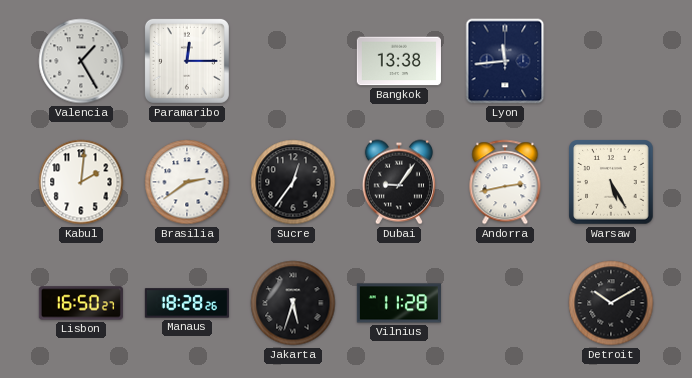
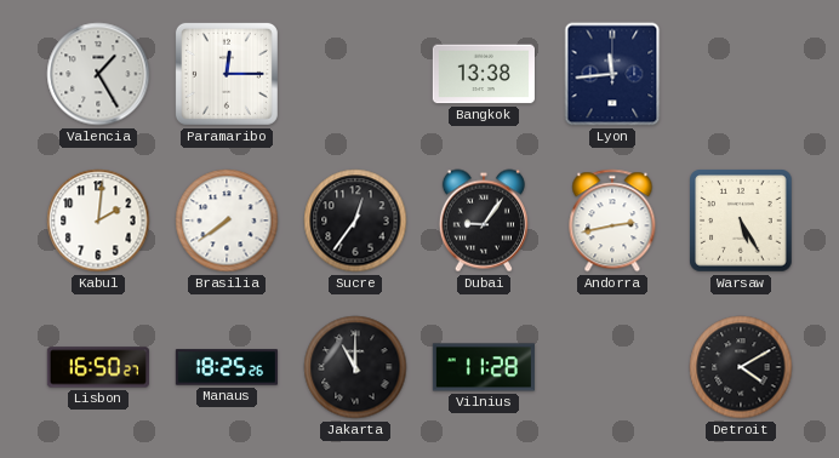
Brasilia: 2:39 -> 7:39
Manaus: 18:28 -> 18:25
Jakarta: 5:33 -> 11:00
Detroit: 10:10 -> 4:10
